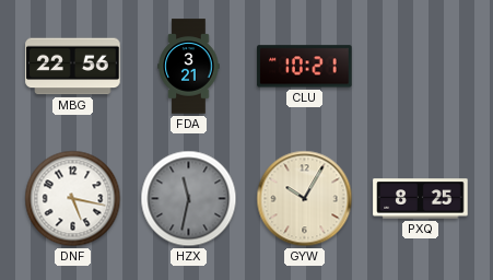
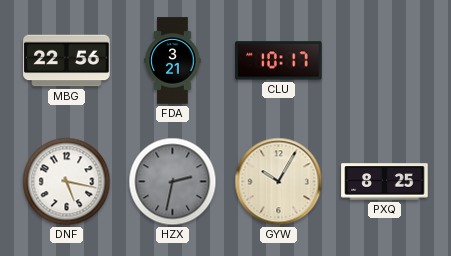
CLU: 10:21 -> 10:17
HZX: 11:32 -> 2:32
